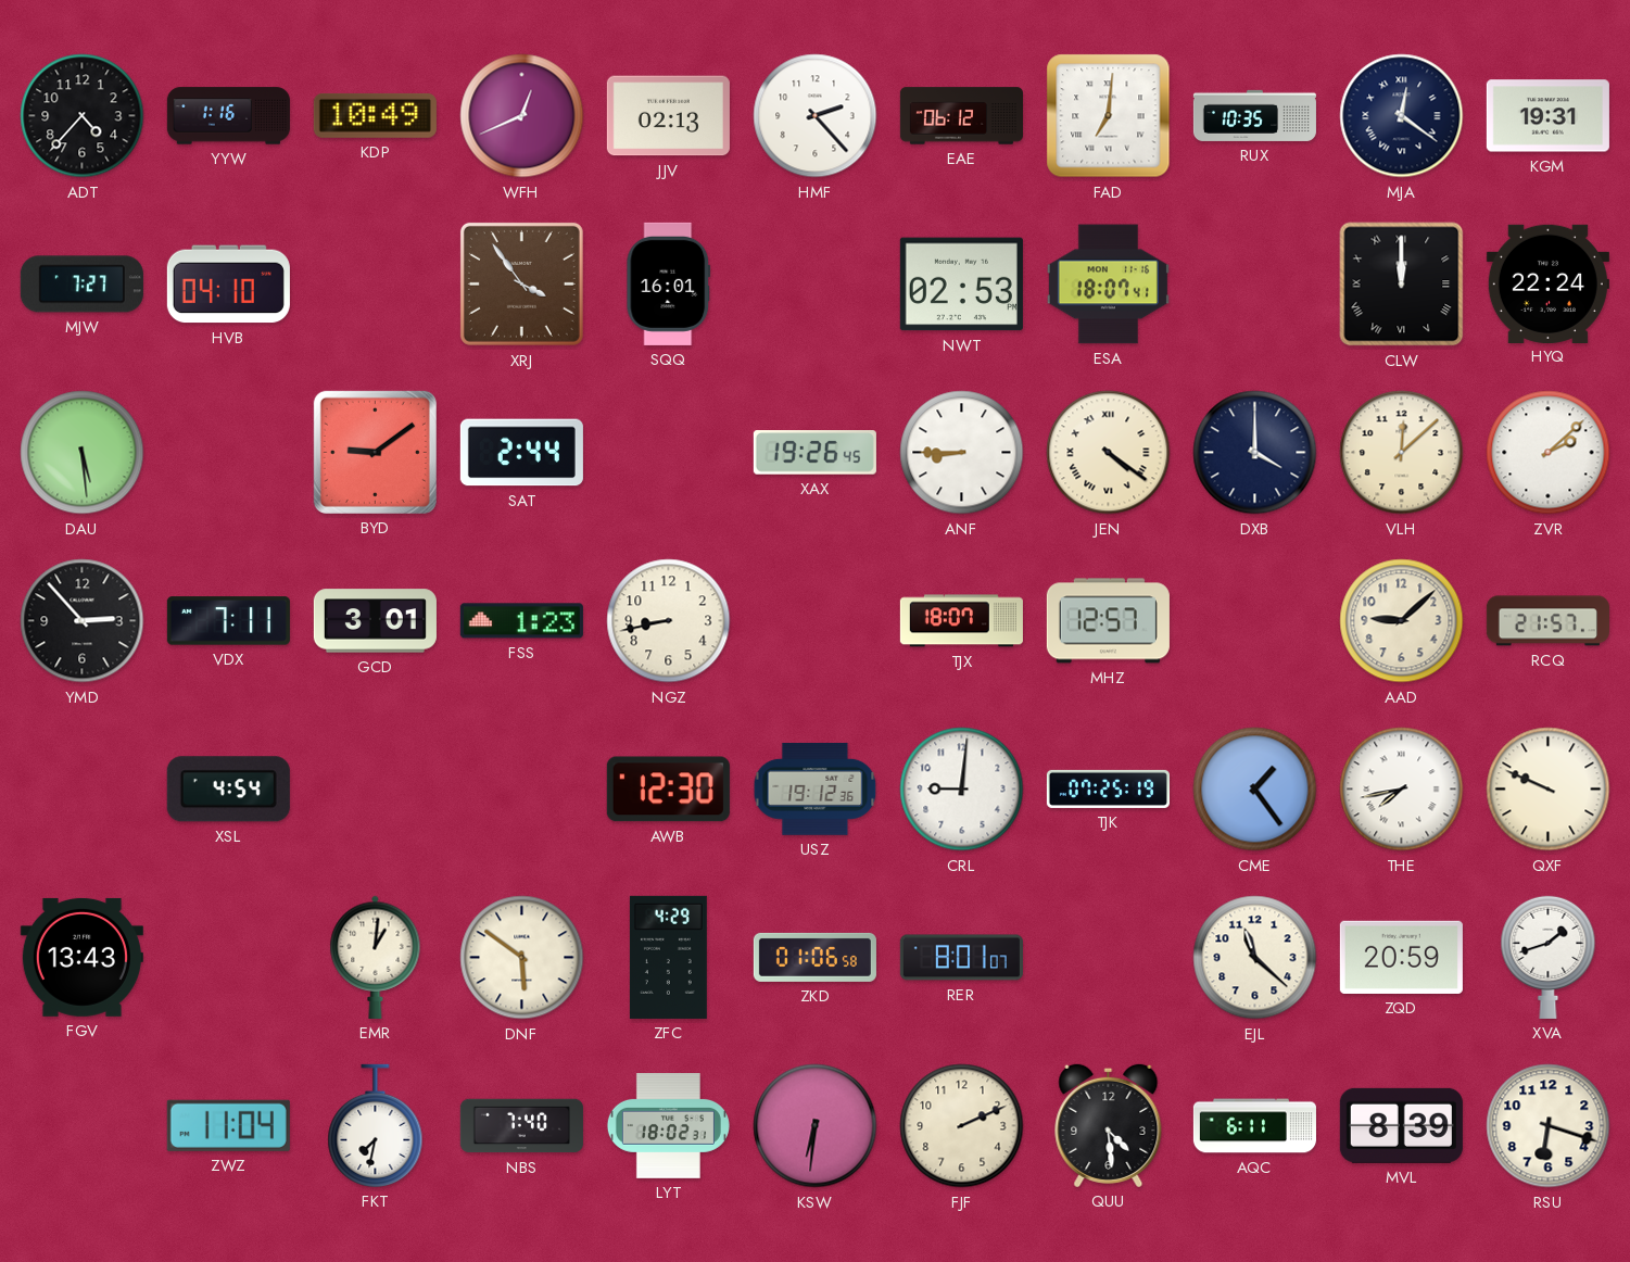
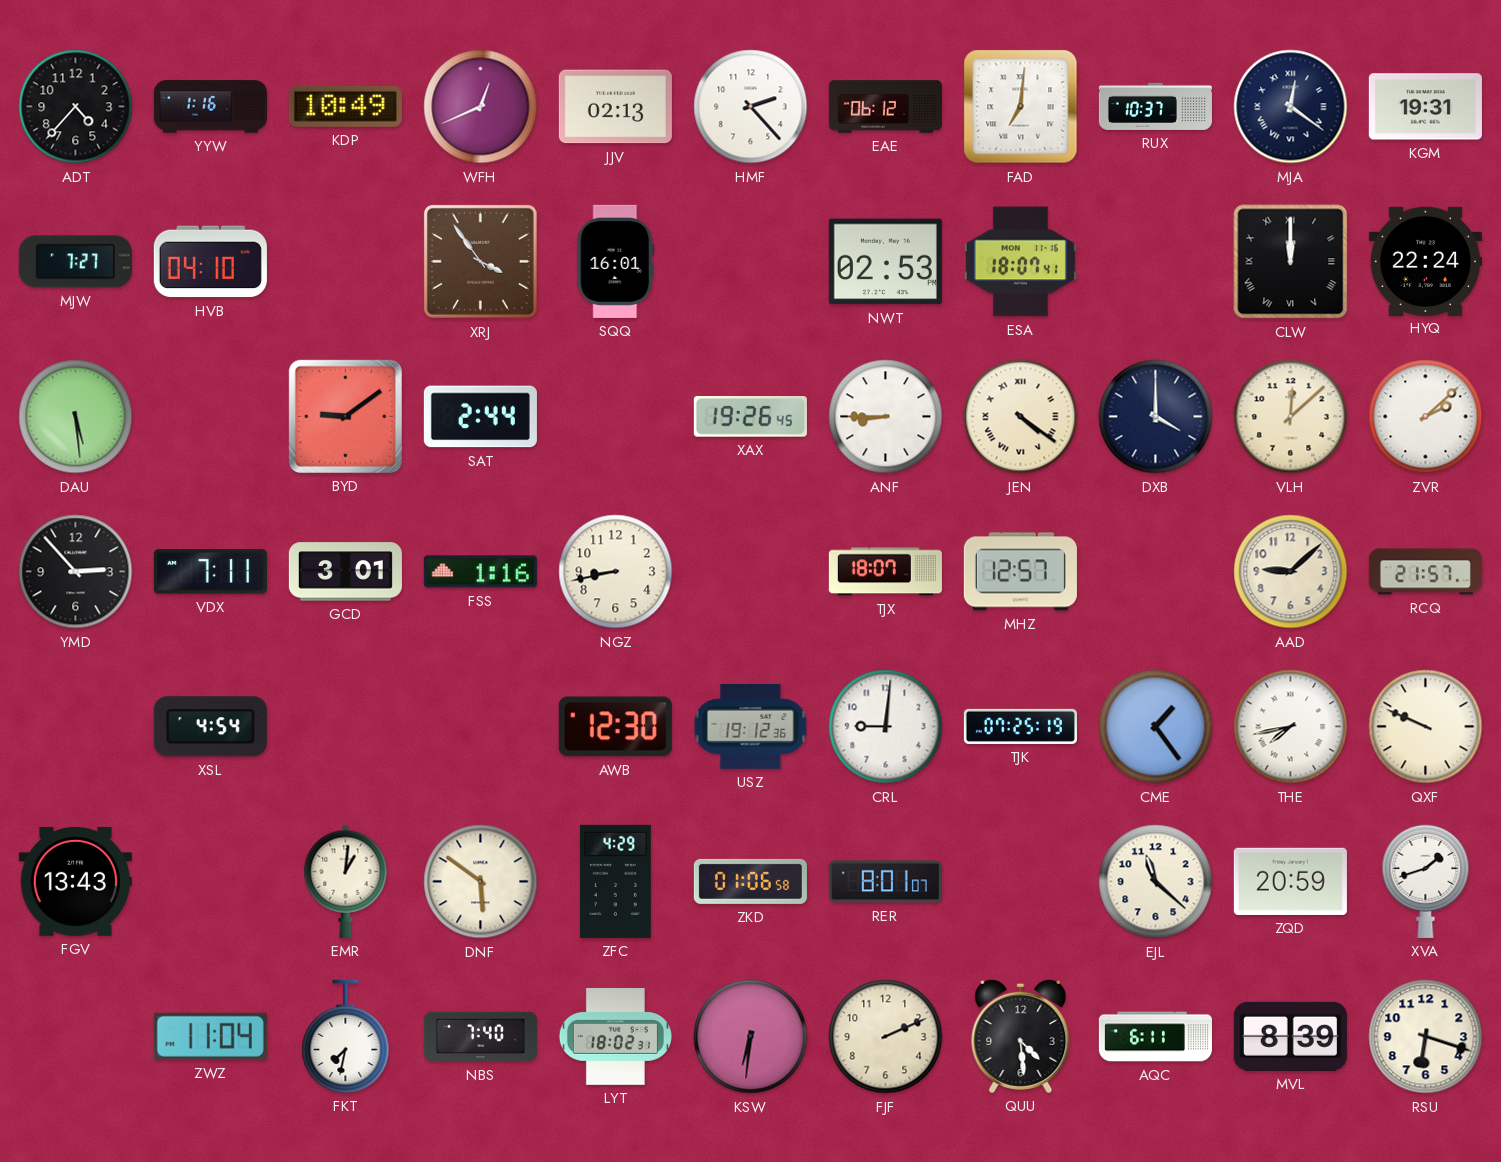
RUX: 10:35 -> 10:37
FSS: 1:23 -> 1:16
